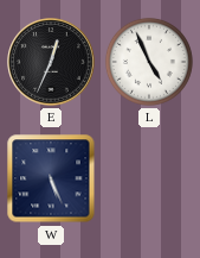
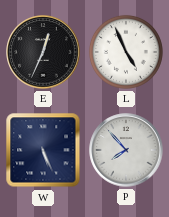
P: none -> 7:53
